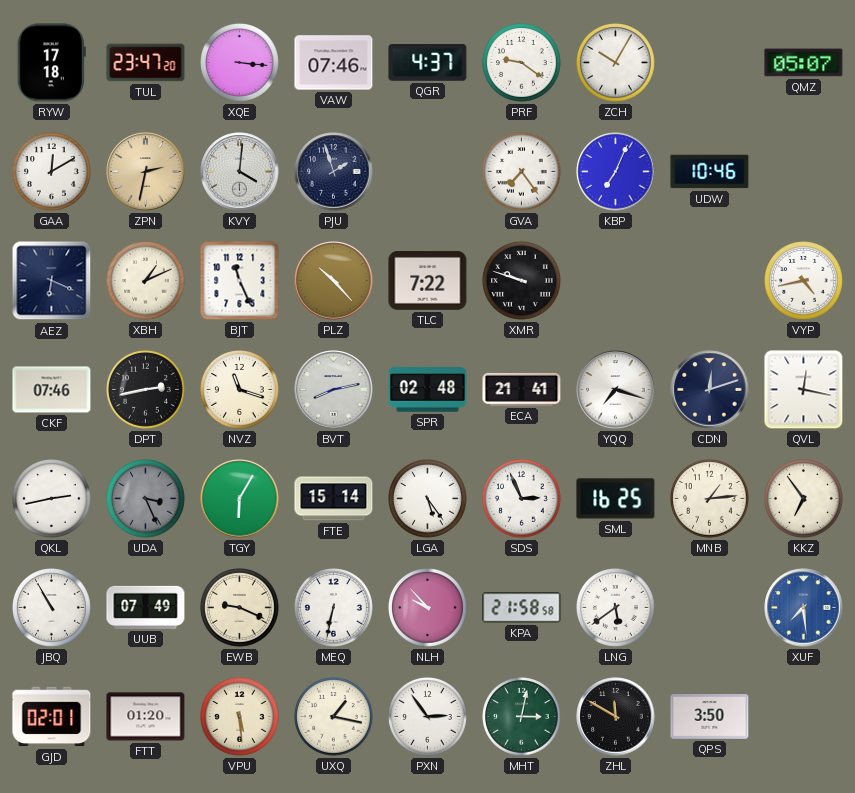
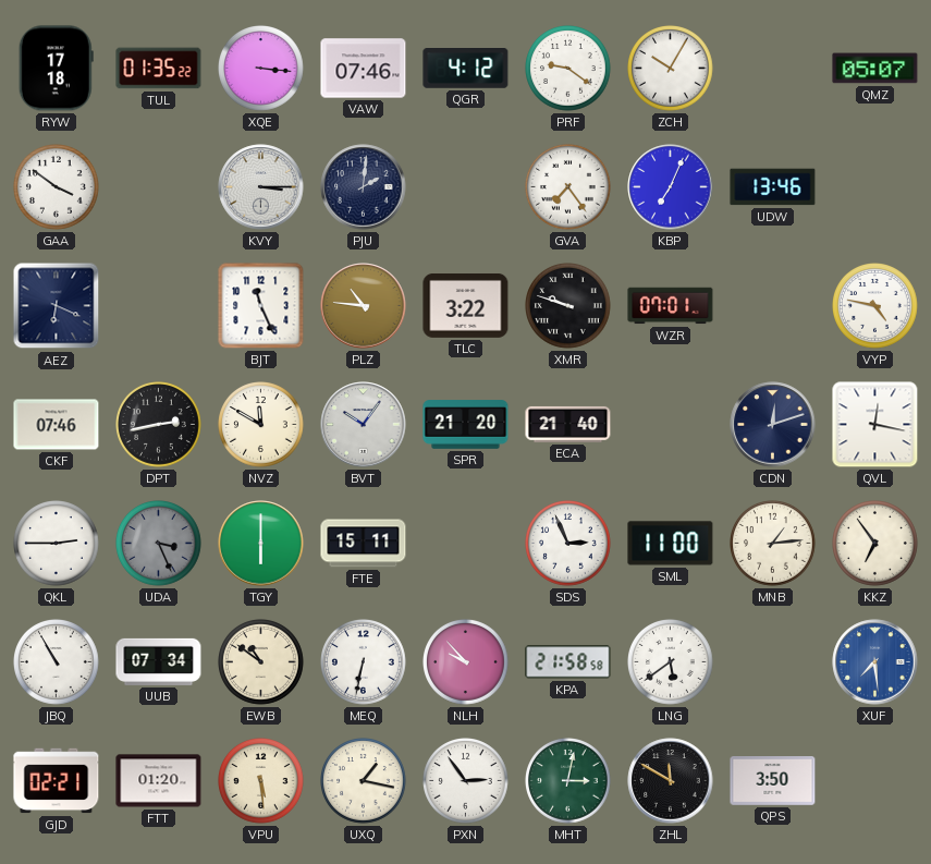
TUL: 23:47 -> 01:35
QGR: 4:37 -> 4:12
GAA: 12:10 -> 3:51
ZPN: 2:32 -> none
KVY: 4:01 -> 3:15
PJU: 1:57 -> 2:01
UDW: 10:46 -> 13:46
XBH: 1:11 -> none
PLZ: 10:23 -> 10:46
TLC: 7:22 -> 3:22
WZR: none -> 07:01
VYP: 4:43 -> 4:47
NVZ: 11:18 -> 11:50
BVT: 8:13 -> 10:06
SPR: 02:48 -> 21:20
ECA: 21:41 -> 21:40
YQQ: 7:18 -> none
QKL: 2:43 -> 2:45
TGY: 6:05 -> 6:00
FTE: 15:14 -> 15:11
LGA: 5:24 -> none
SML: 16:25 -> 11:00
UUB: 07:49 -> 07:34
EWB: 9:19 -> 10:51
GJD: 02:01 -> 02:21
